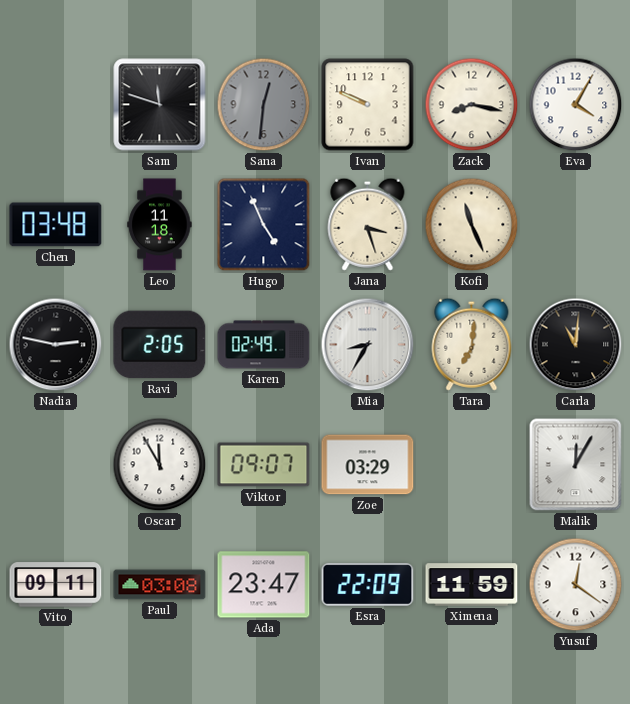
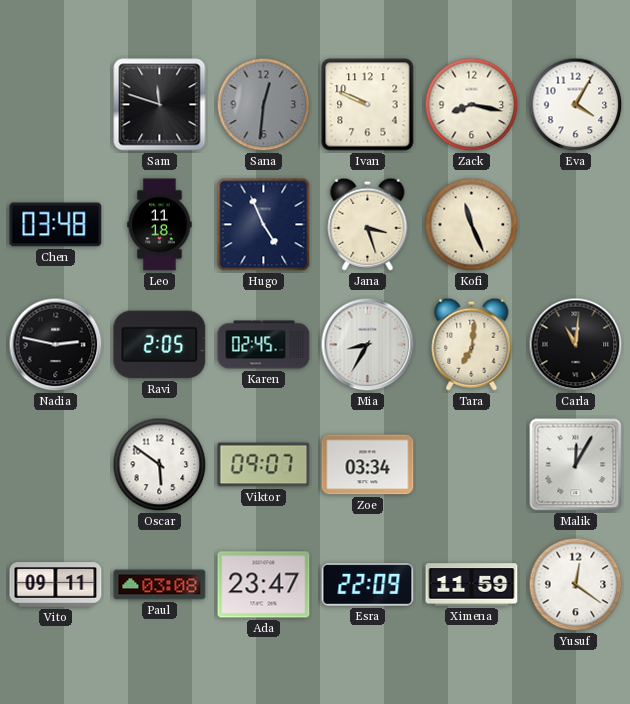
Karen: 02:49 -> 02:45
Oscar: 11:55 -> 5:51
Zoe: 03:29 -> 03:34
